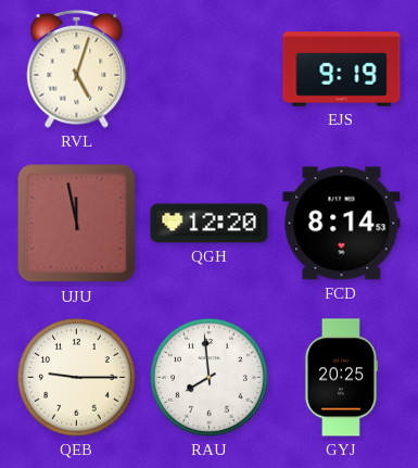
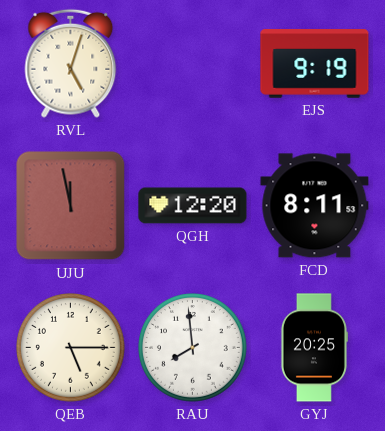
FCD: 8:14 -> 8:11
QEB: 9:15 -> 5:15
